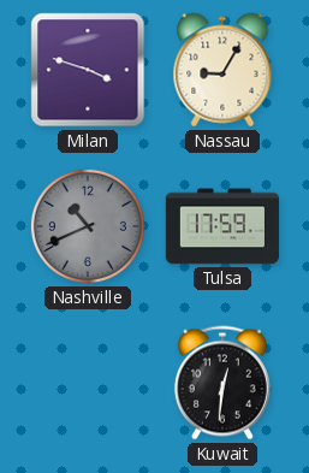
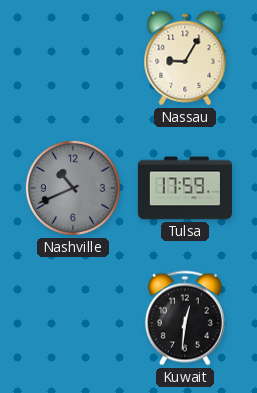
Milan: 3:48 -> none
